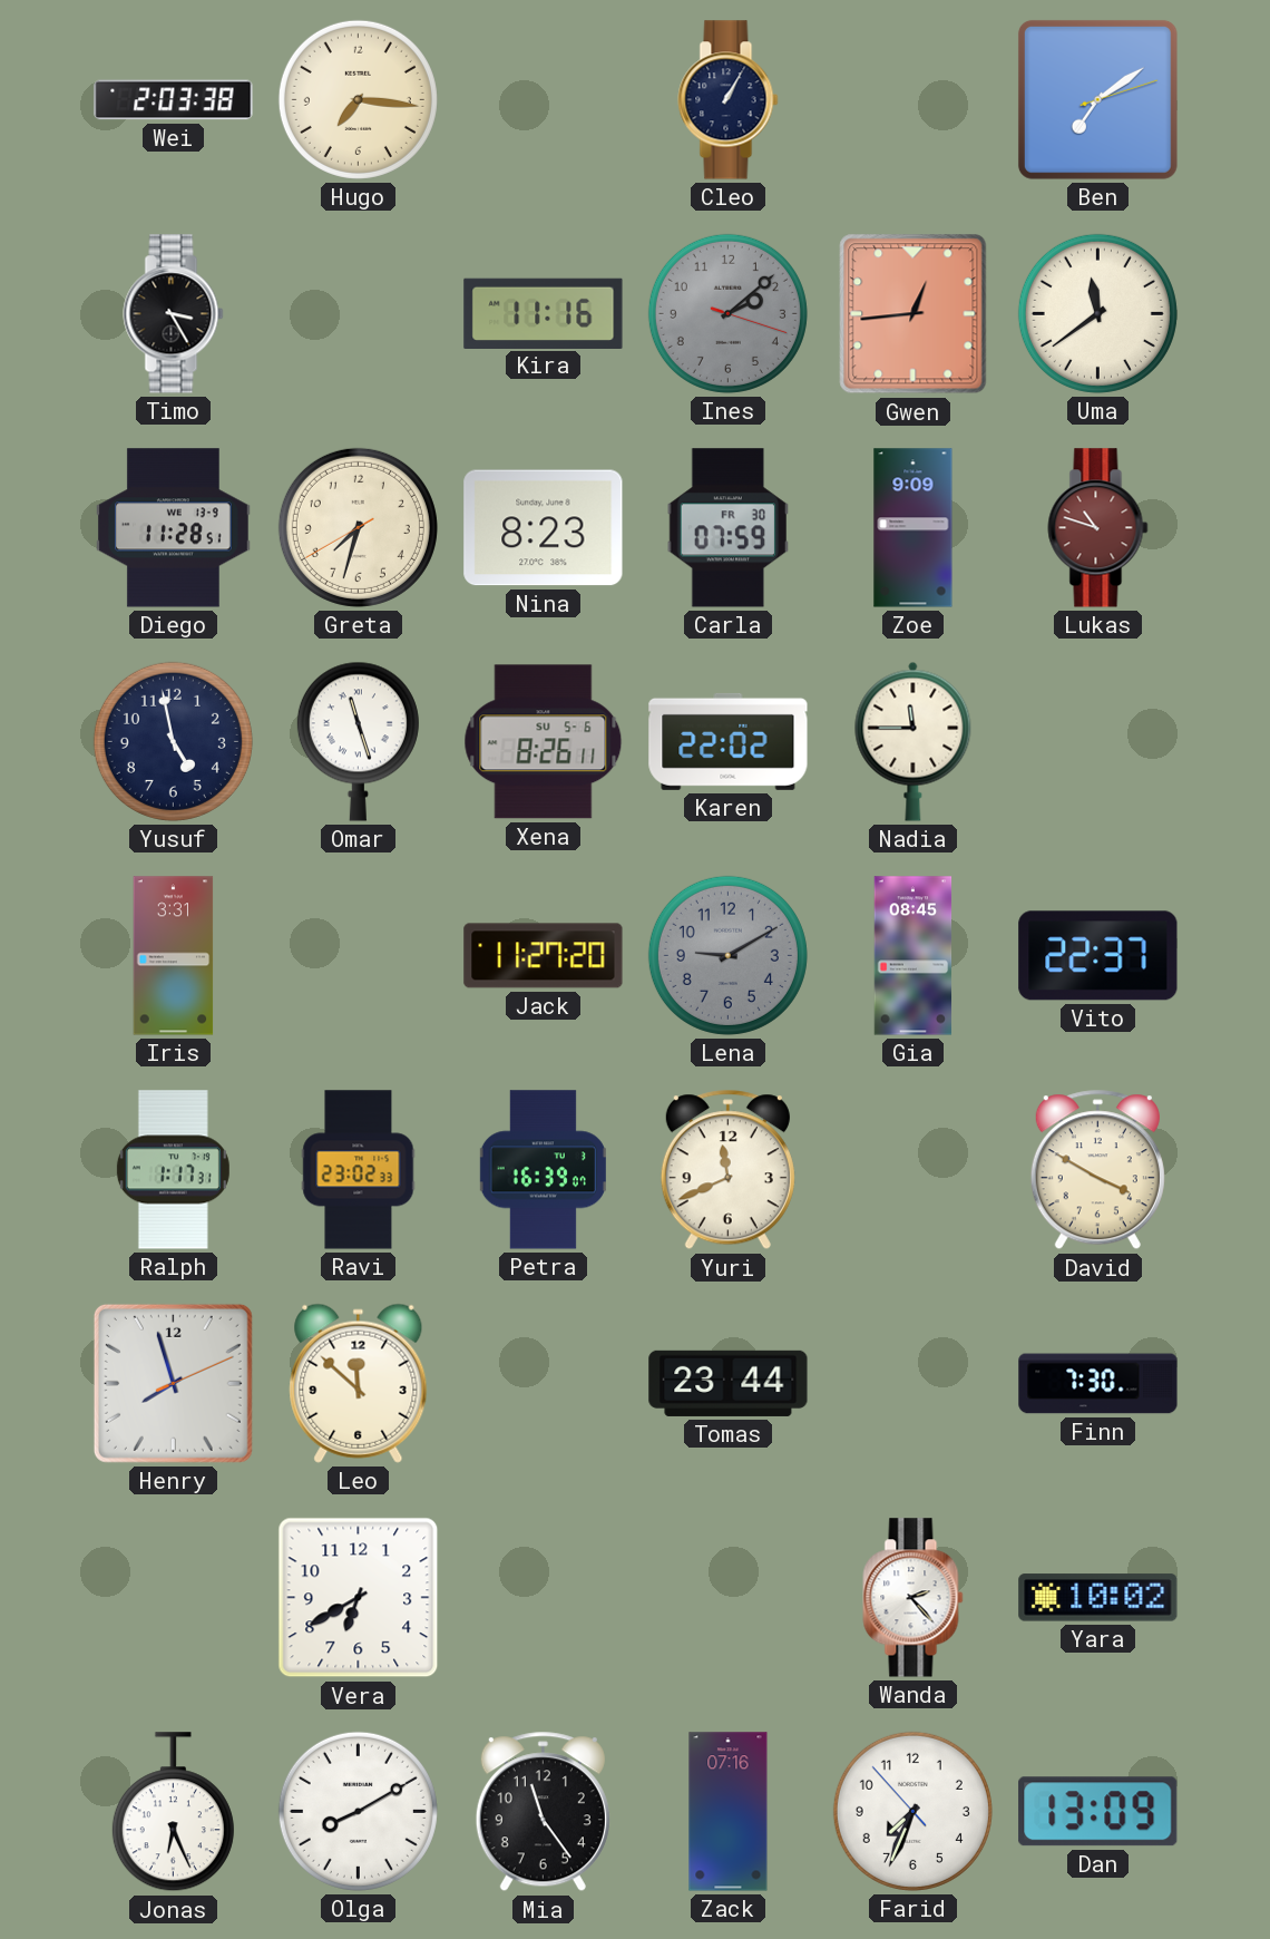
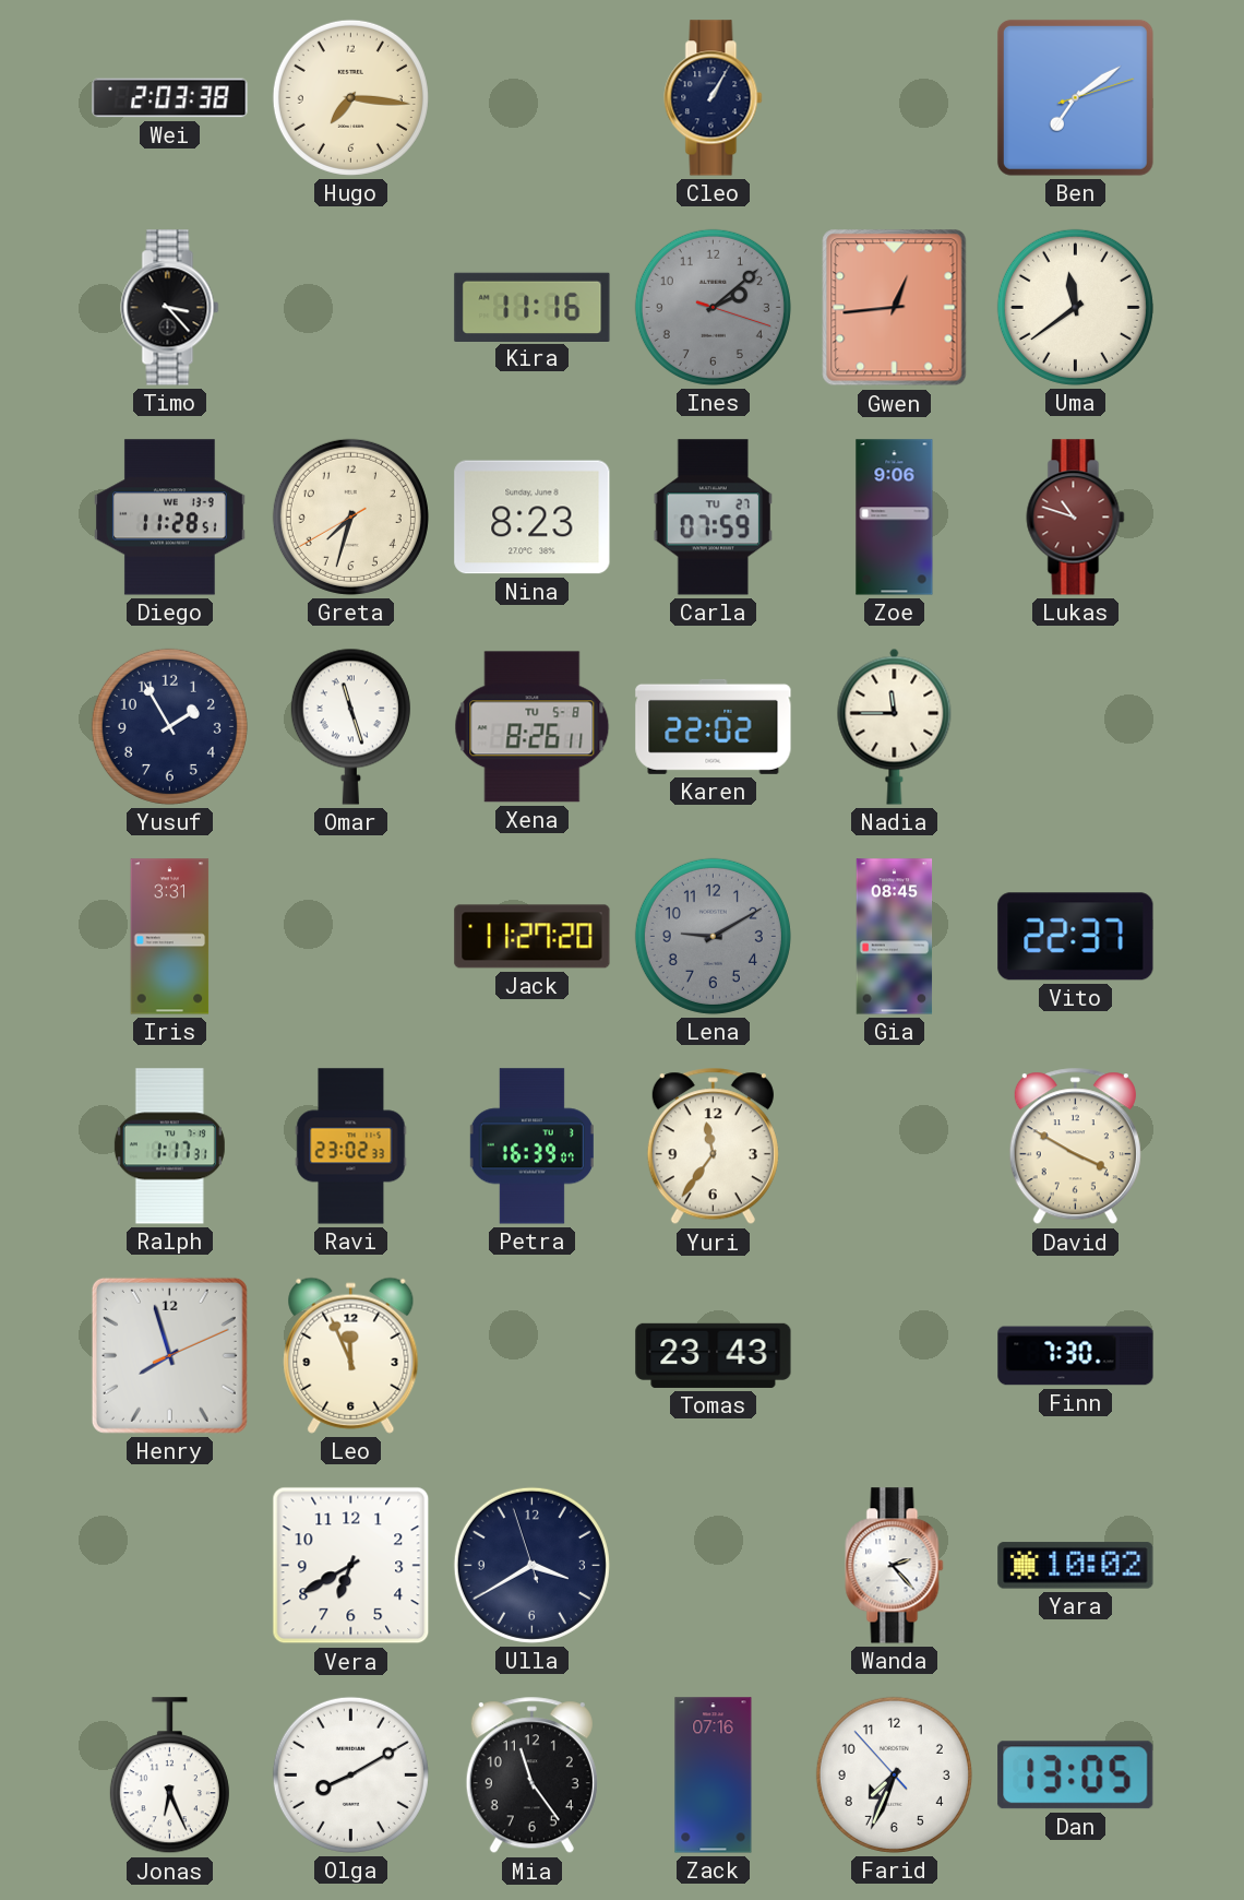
Timo: 3:25 -> 3:23
Carla date: FR 30 -> TU 27
Zoe: 9:09 -> 9:06
Yusuf: 4:58 -> 1:55
Xena date: SU 5-6 -> TU 5-8
Yuri: 11:41 -> 11:36
Leo: 11:52 -> 11:56
Tomas: 23:44 -> 23:43
Ulla: none -> 3:39
Dan: 13:09 -> 13:05
